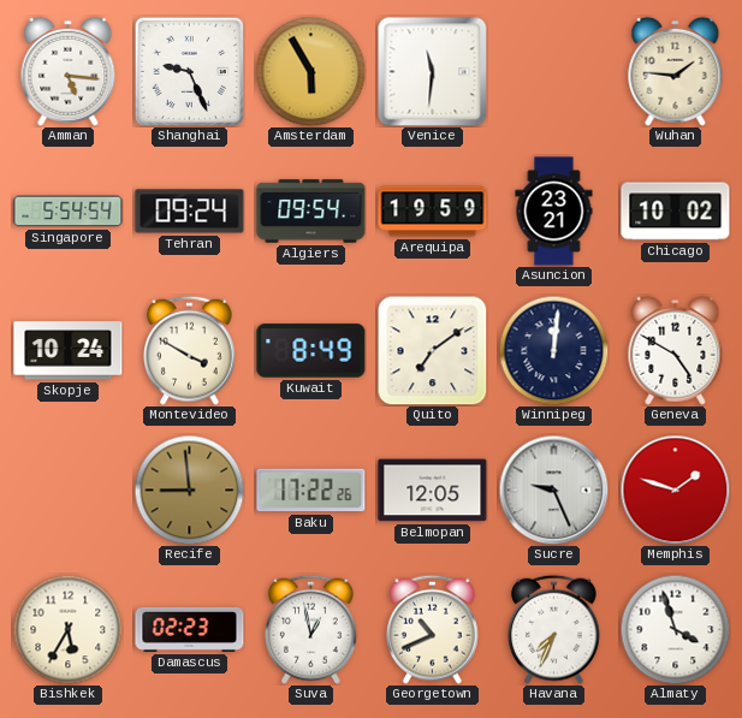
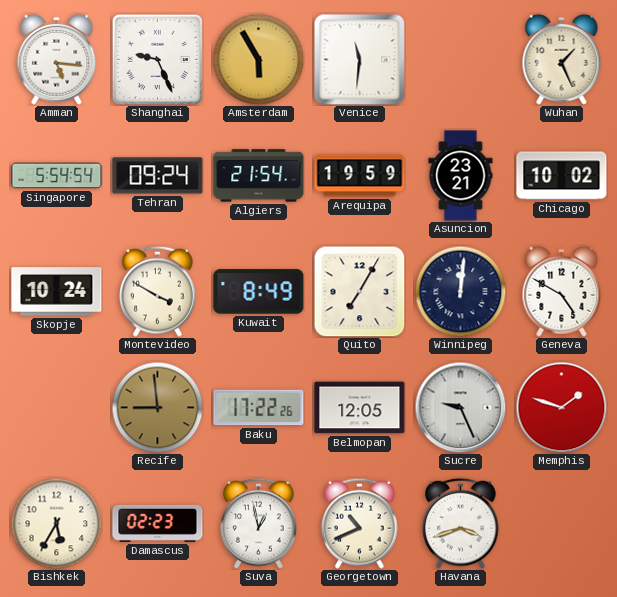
Wuhan: 1:46 -> 1:26
Algiers: 09:54 -> 21:54
Quito: 7:09 -> 7:05
Havana: 7:34 -> 3:42
Almaty: 3:57 -> none
